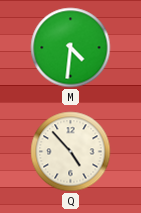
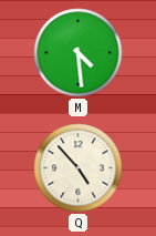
M: 4:31 -> 4:29
